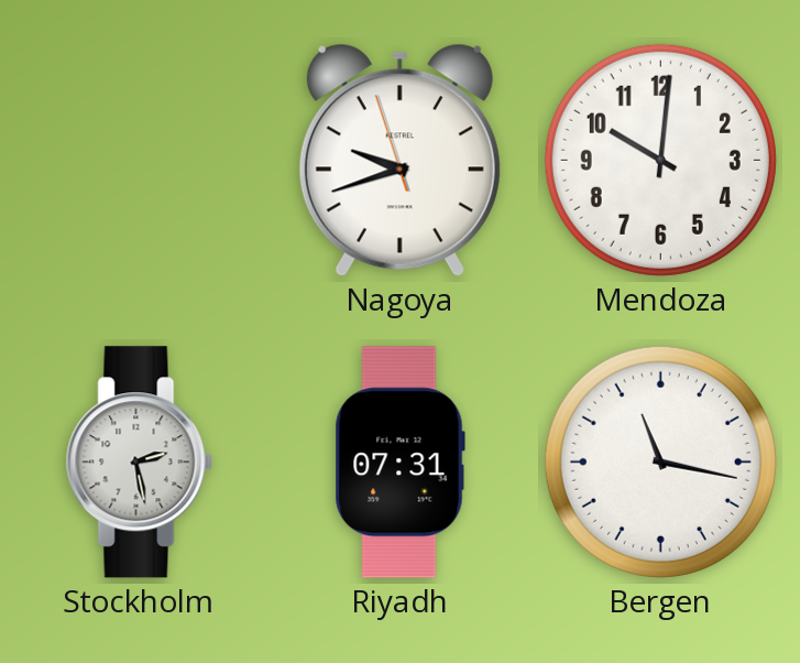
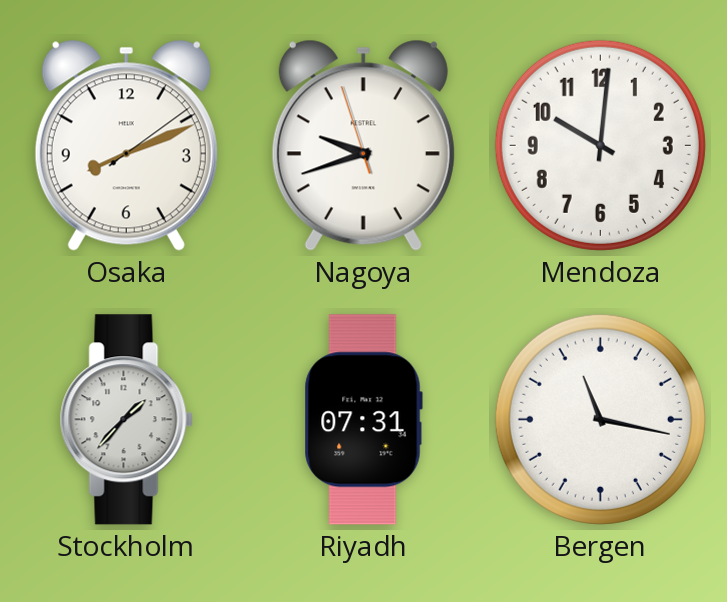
Osaka: none -> 8:11
Stockholm: 2:28 -> 1:37
